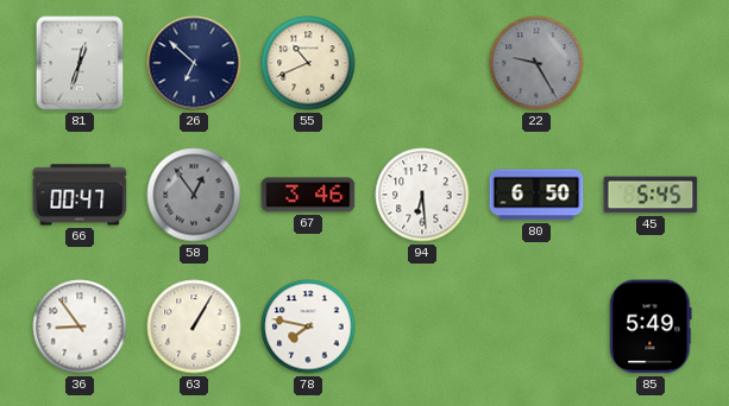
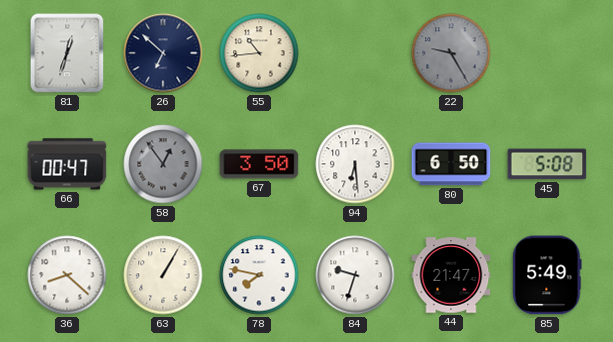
55: 10:41 -> 10:44
67: 3:46 -> 3:50
45: 5:45 -> 5:08
36: 8:54 -> 8:22
84: none -> 9:33
44: none -> 21:47
